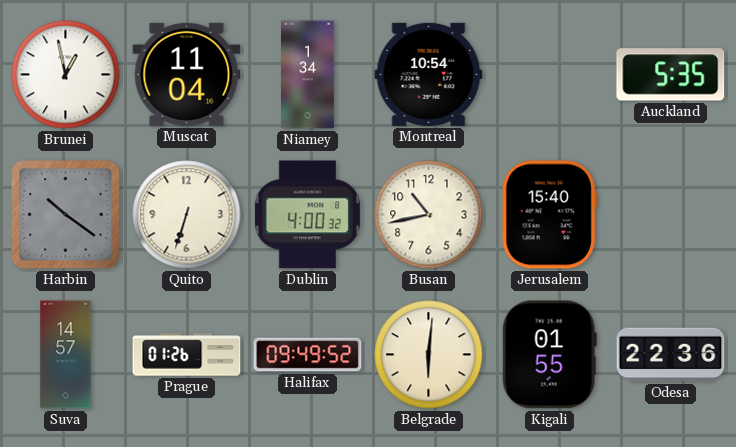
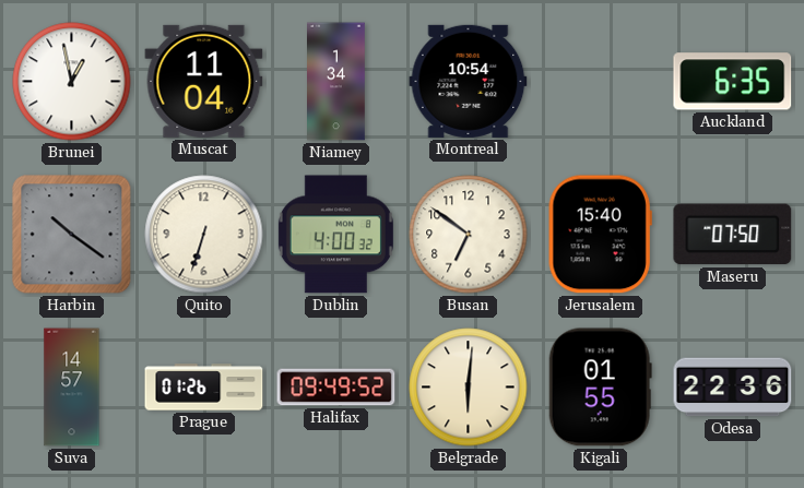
Auckland: 5:35 -> 6:35
Busan: 10:43 -> 6:51
Maseru: none -> 07:50
